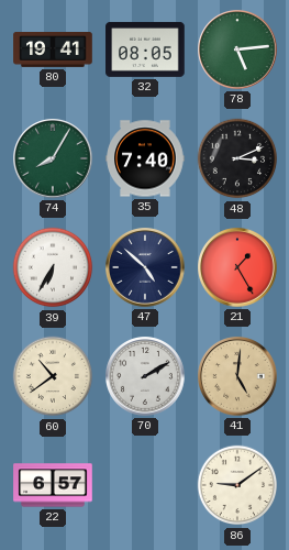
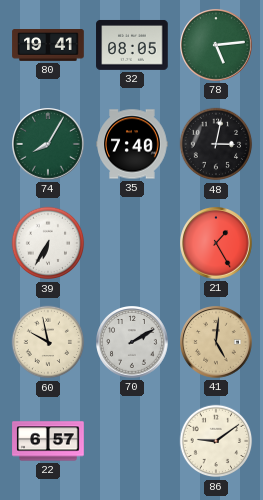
48: 3:11 -> 3:02
47: 4:52 -> none
60: 10:39 -> 9:58
